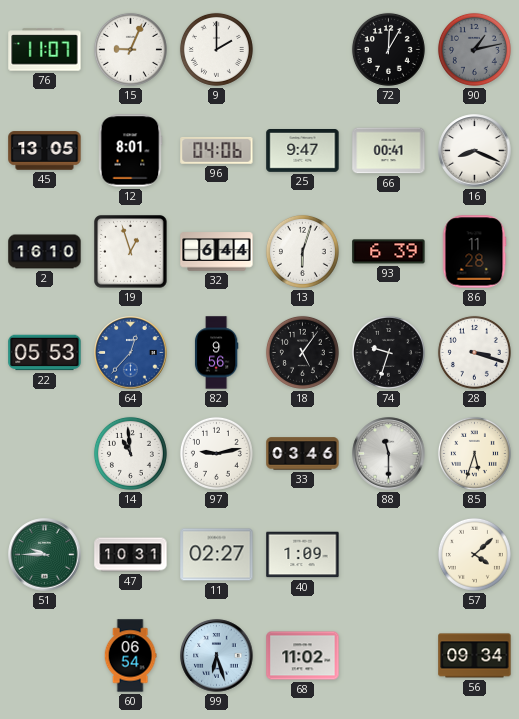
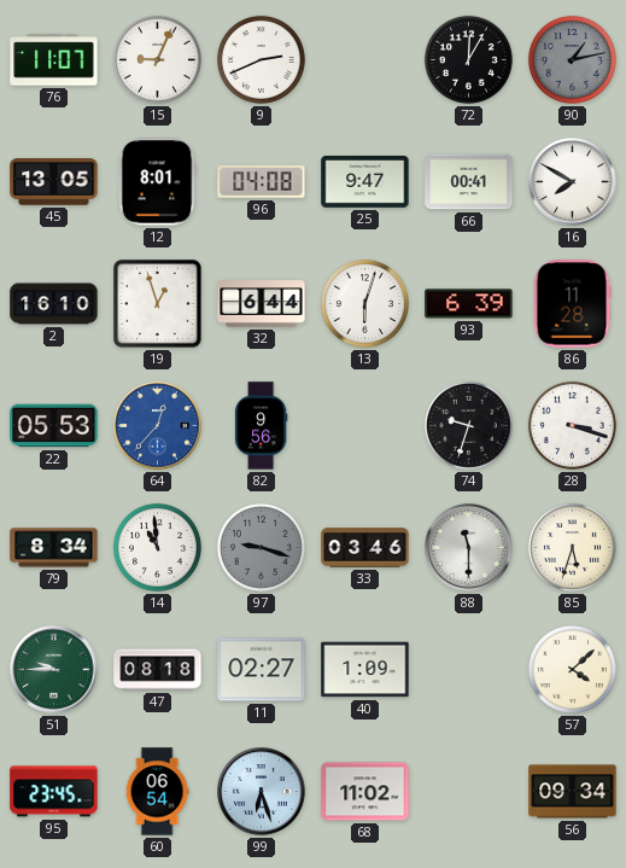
9: 2:00 -> 2:41
96: 04:06 -> 04:08
16: 8:19 -> 7:50
18: 5:06 -> none
79: none -> 8:34
97: 9:13 -> 9:18
97 dial: white -> grey
47: 10:31 -> 08:18
95: none -> 23:45
